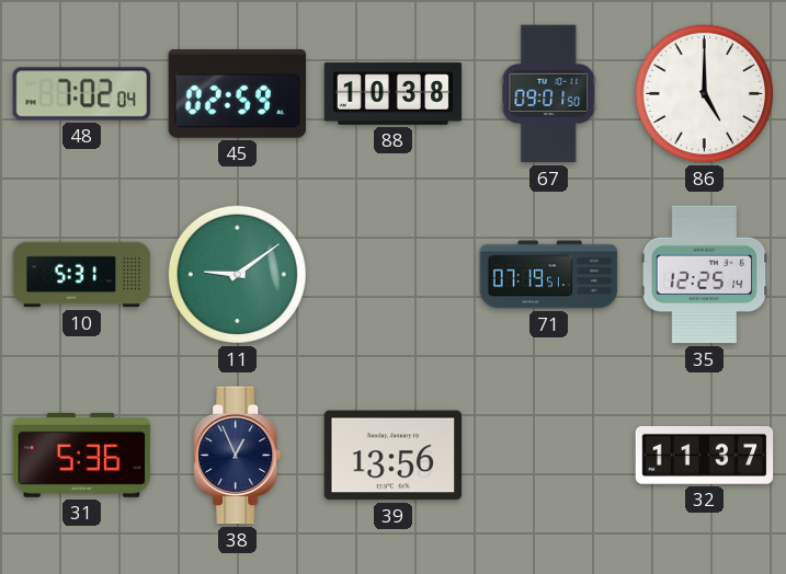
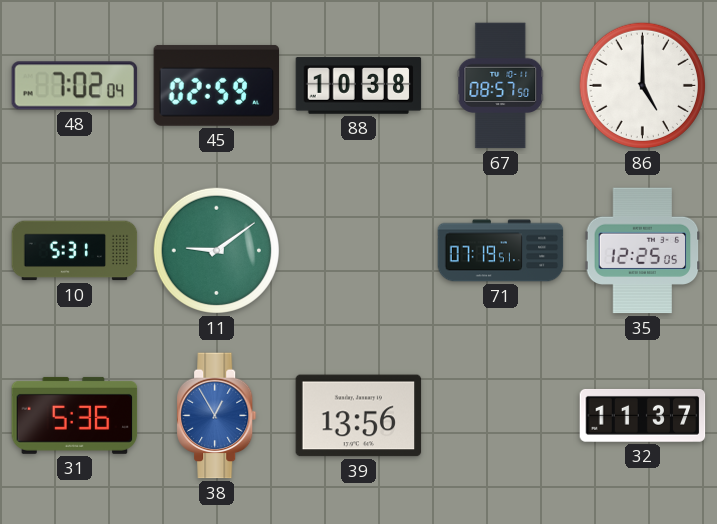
67: 09:01 -> 08:57
35: 12:25:14 -> 12:25:05
38: 12:56 -> 12:55
38 dial: navy -> blue
